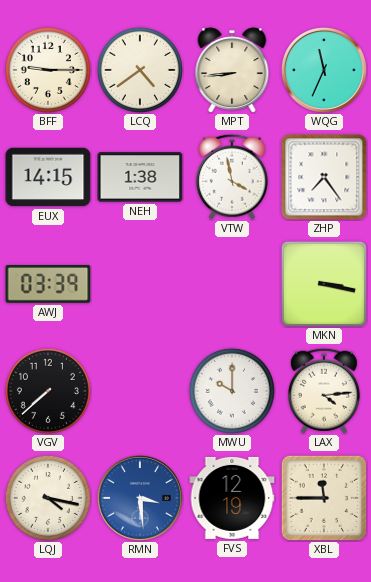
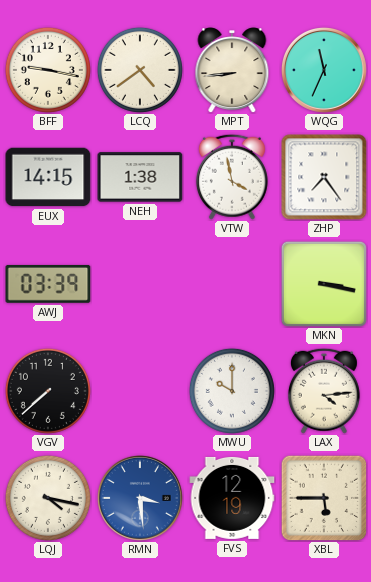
BFF: 9:15 -> 9:17
XBL: 11:45 -> 5:45
